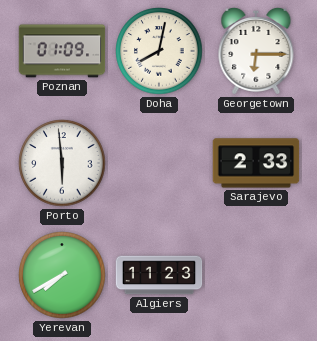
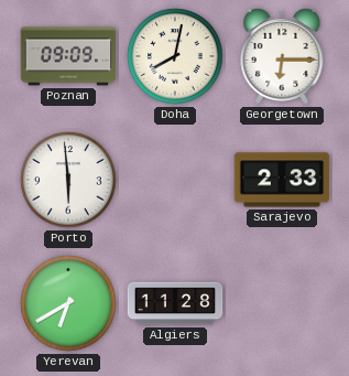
Poznan: 01:09 -> 09:09
Yerevan: 7:40 -> 6:40
Algiers: 11:23 -> 11:28
